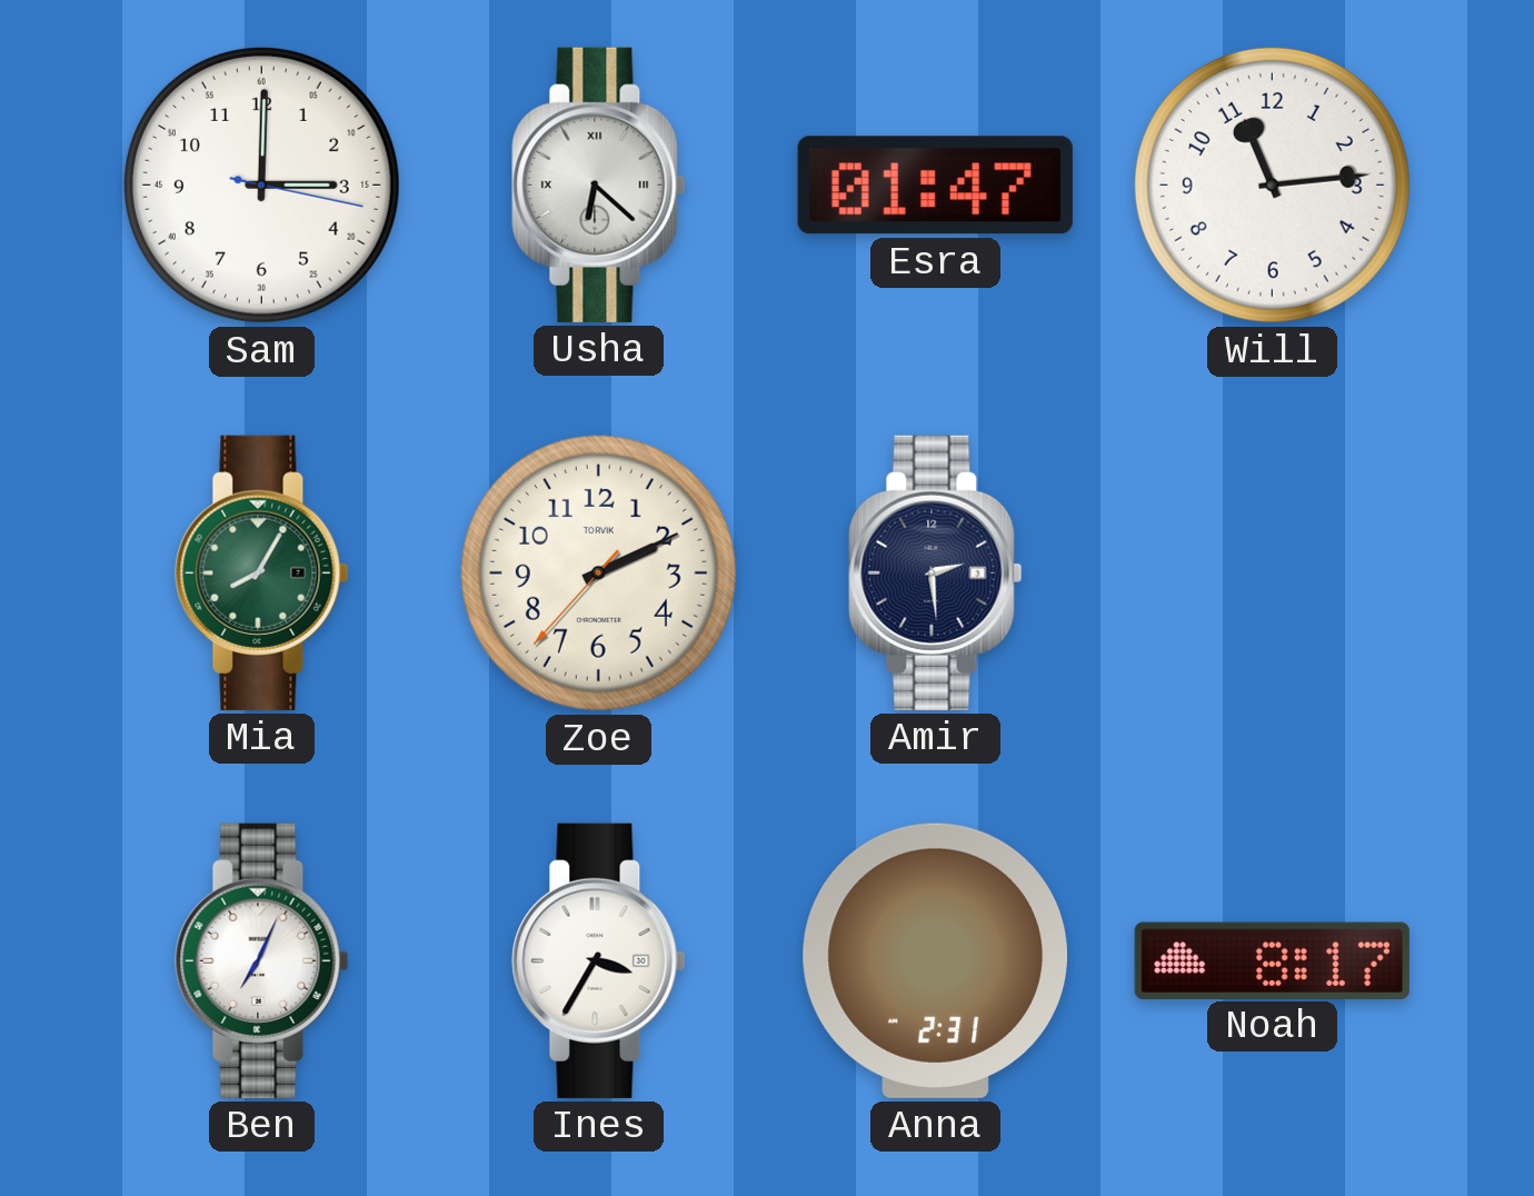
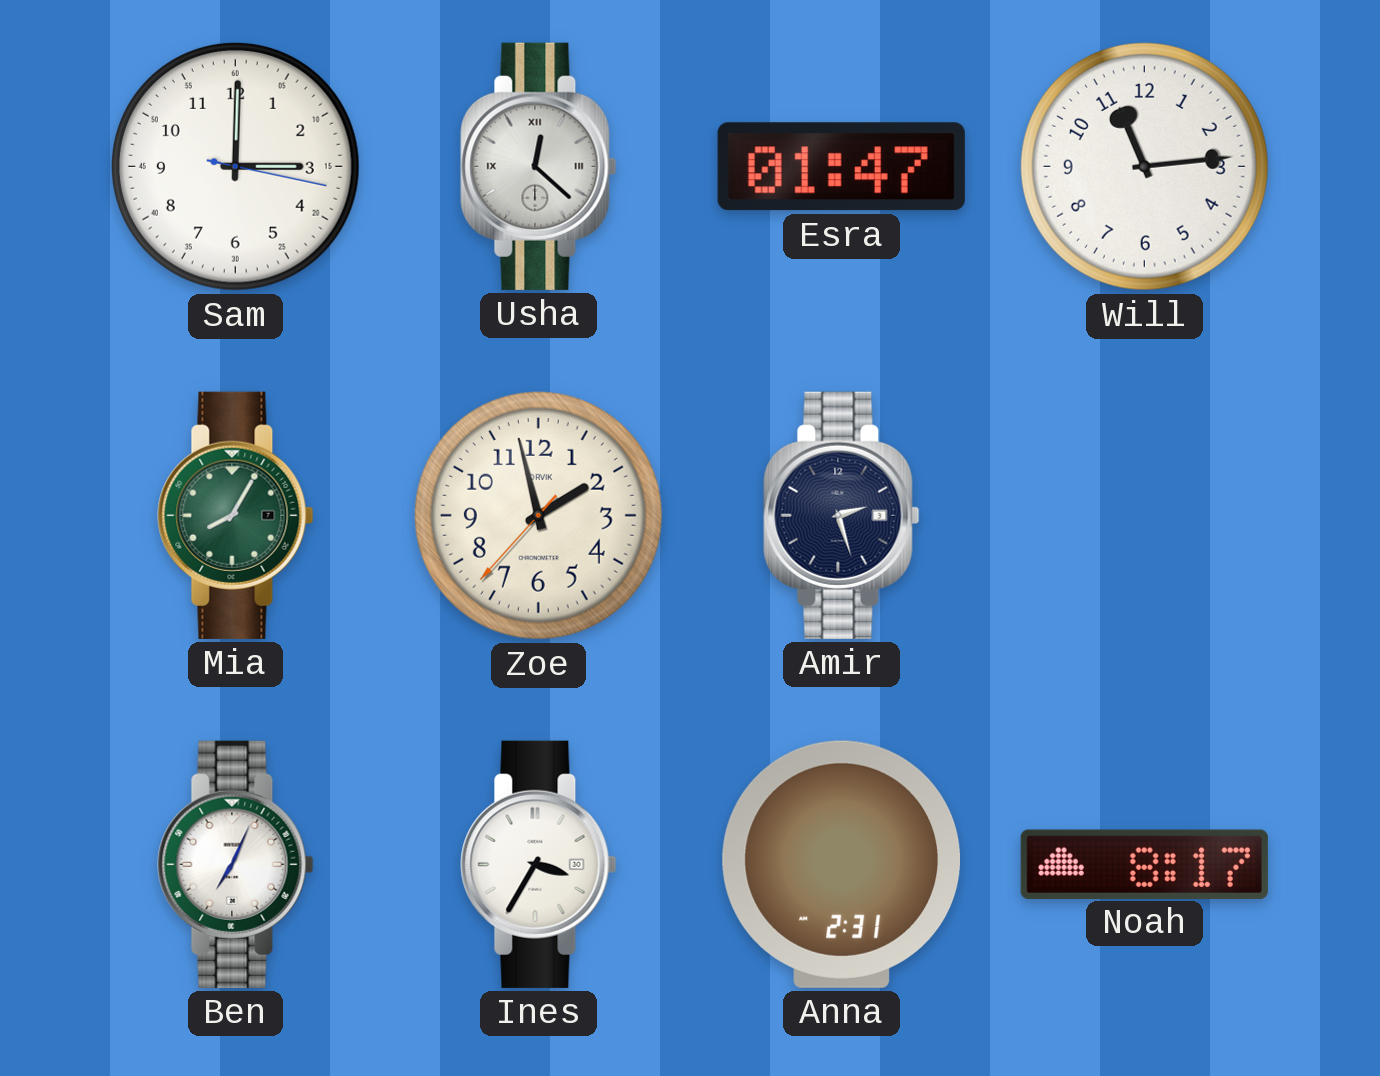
Usha: 6:22 -> 12:22
Zoe: 2:10 -> 1:57
Amir: 2:29 -> 2:27
